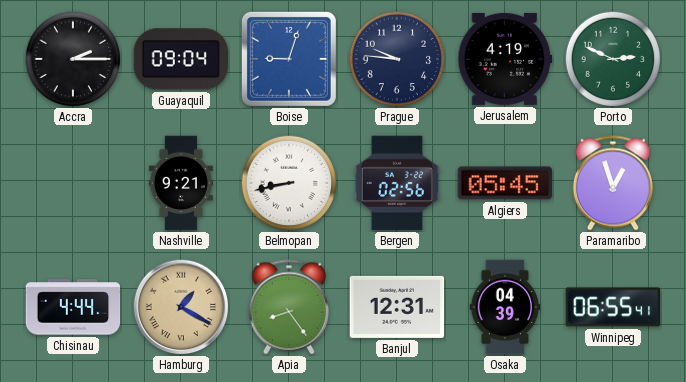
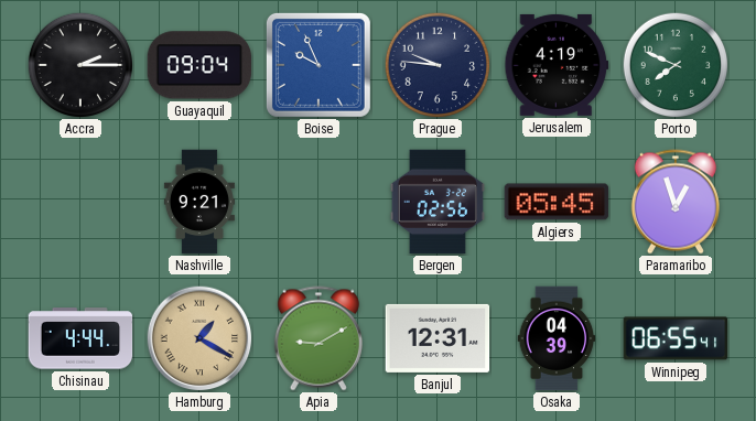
Boise: 9:03 -> 9:56
Porto: 2:49 -> 7:49
Belmopan: 8:43 -> none
Apia: 8:24 -> 9:10
